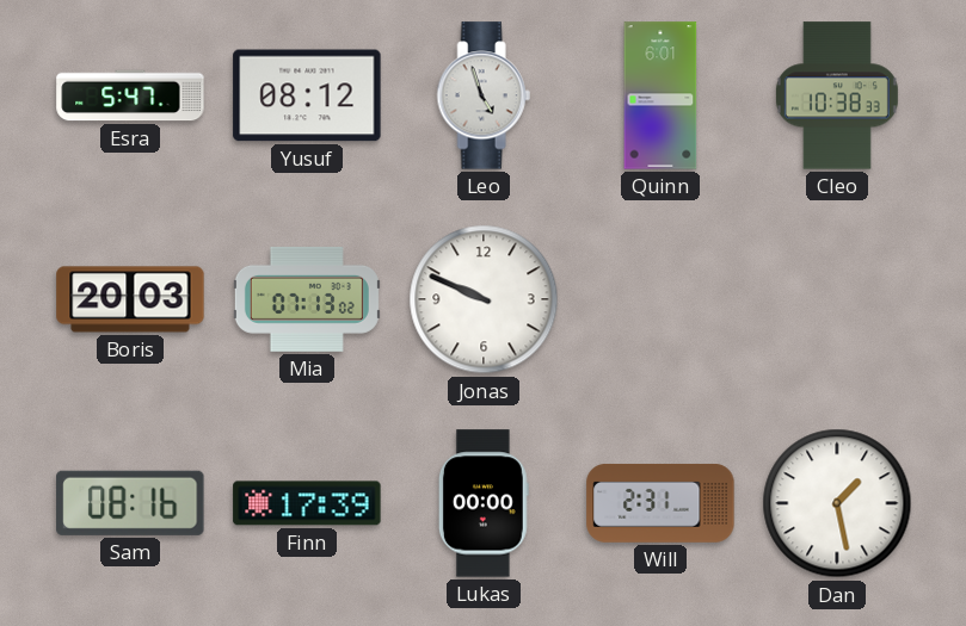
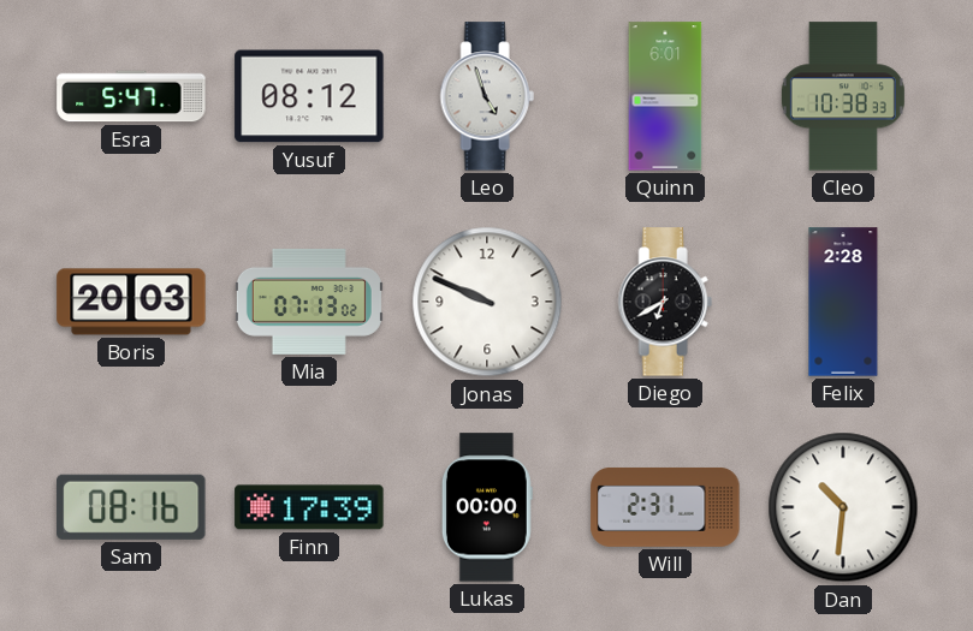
Diego: none -> 6:40
Felix: none -> 2:28
Dan: 1:28 -> 10:31
